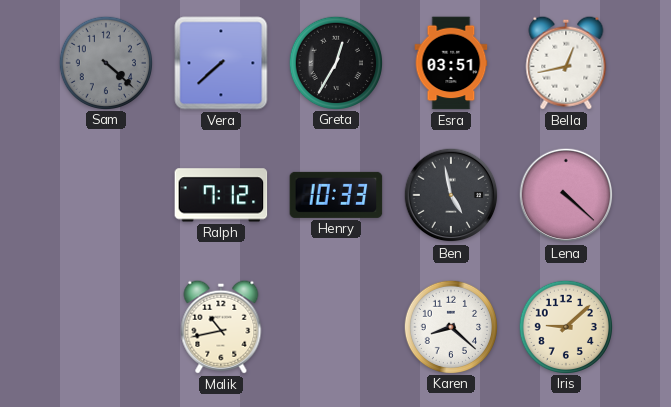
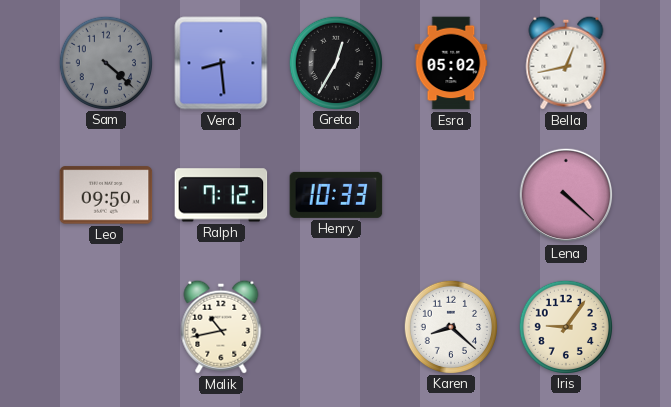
Vera: 7:38 -> 8:29
Esra: 03:51 -> 05:02
Leo: none -> 09:50
Ben: 4:58 -> none
Iris: 9:08 -> 9:06
